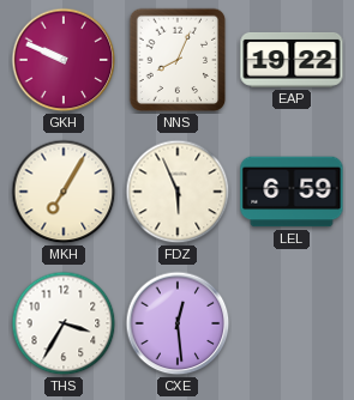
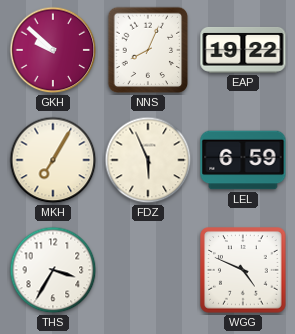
GKH: 9:49 -> 9:52
CXE: 12:29 -> none
WGG: none -> 4:49
